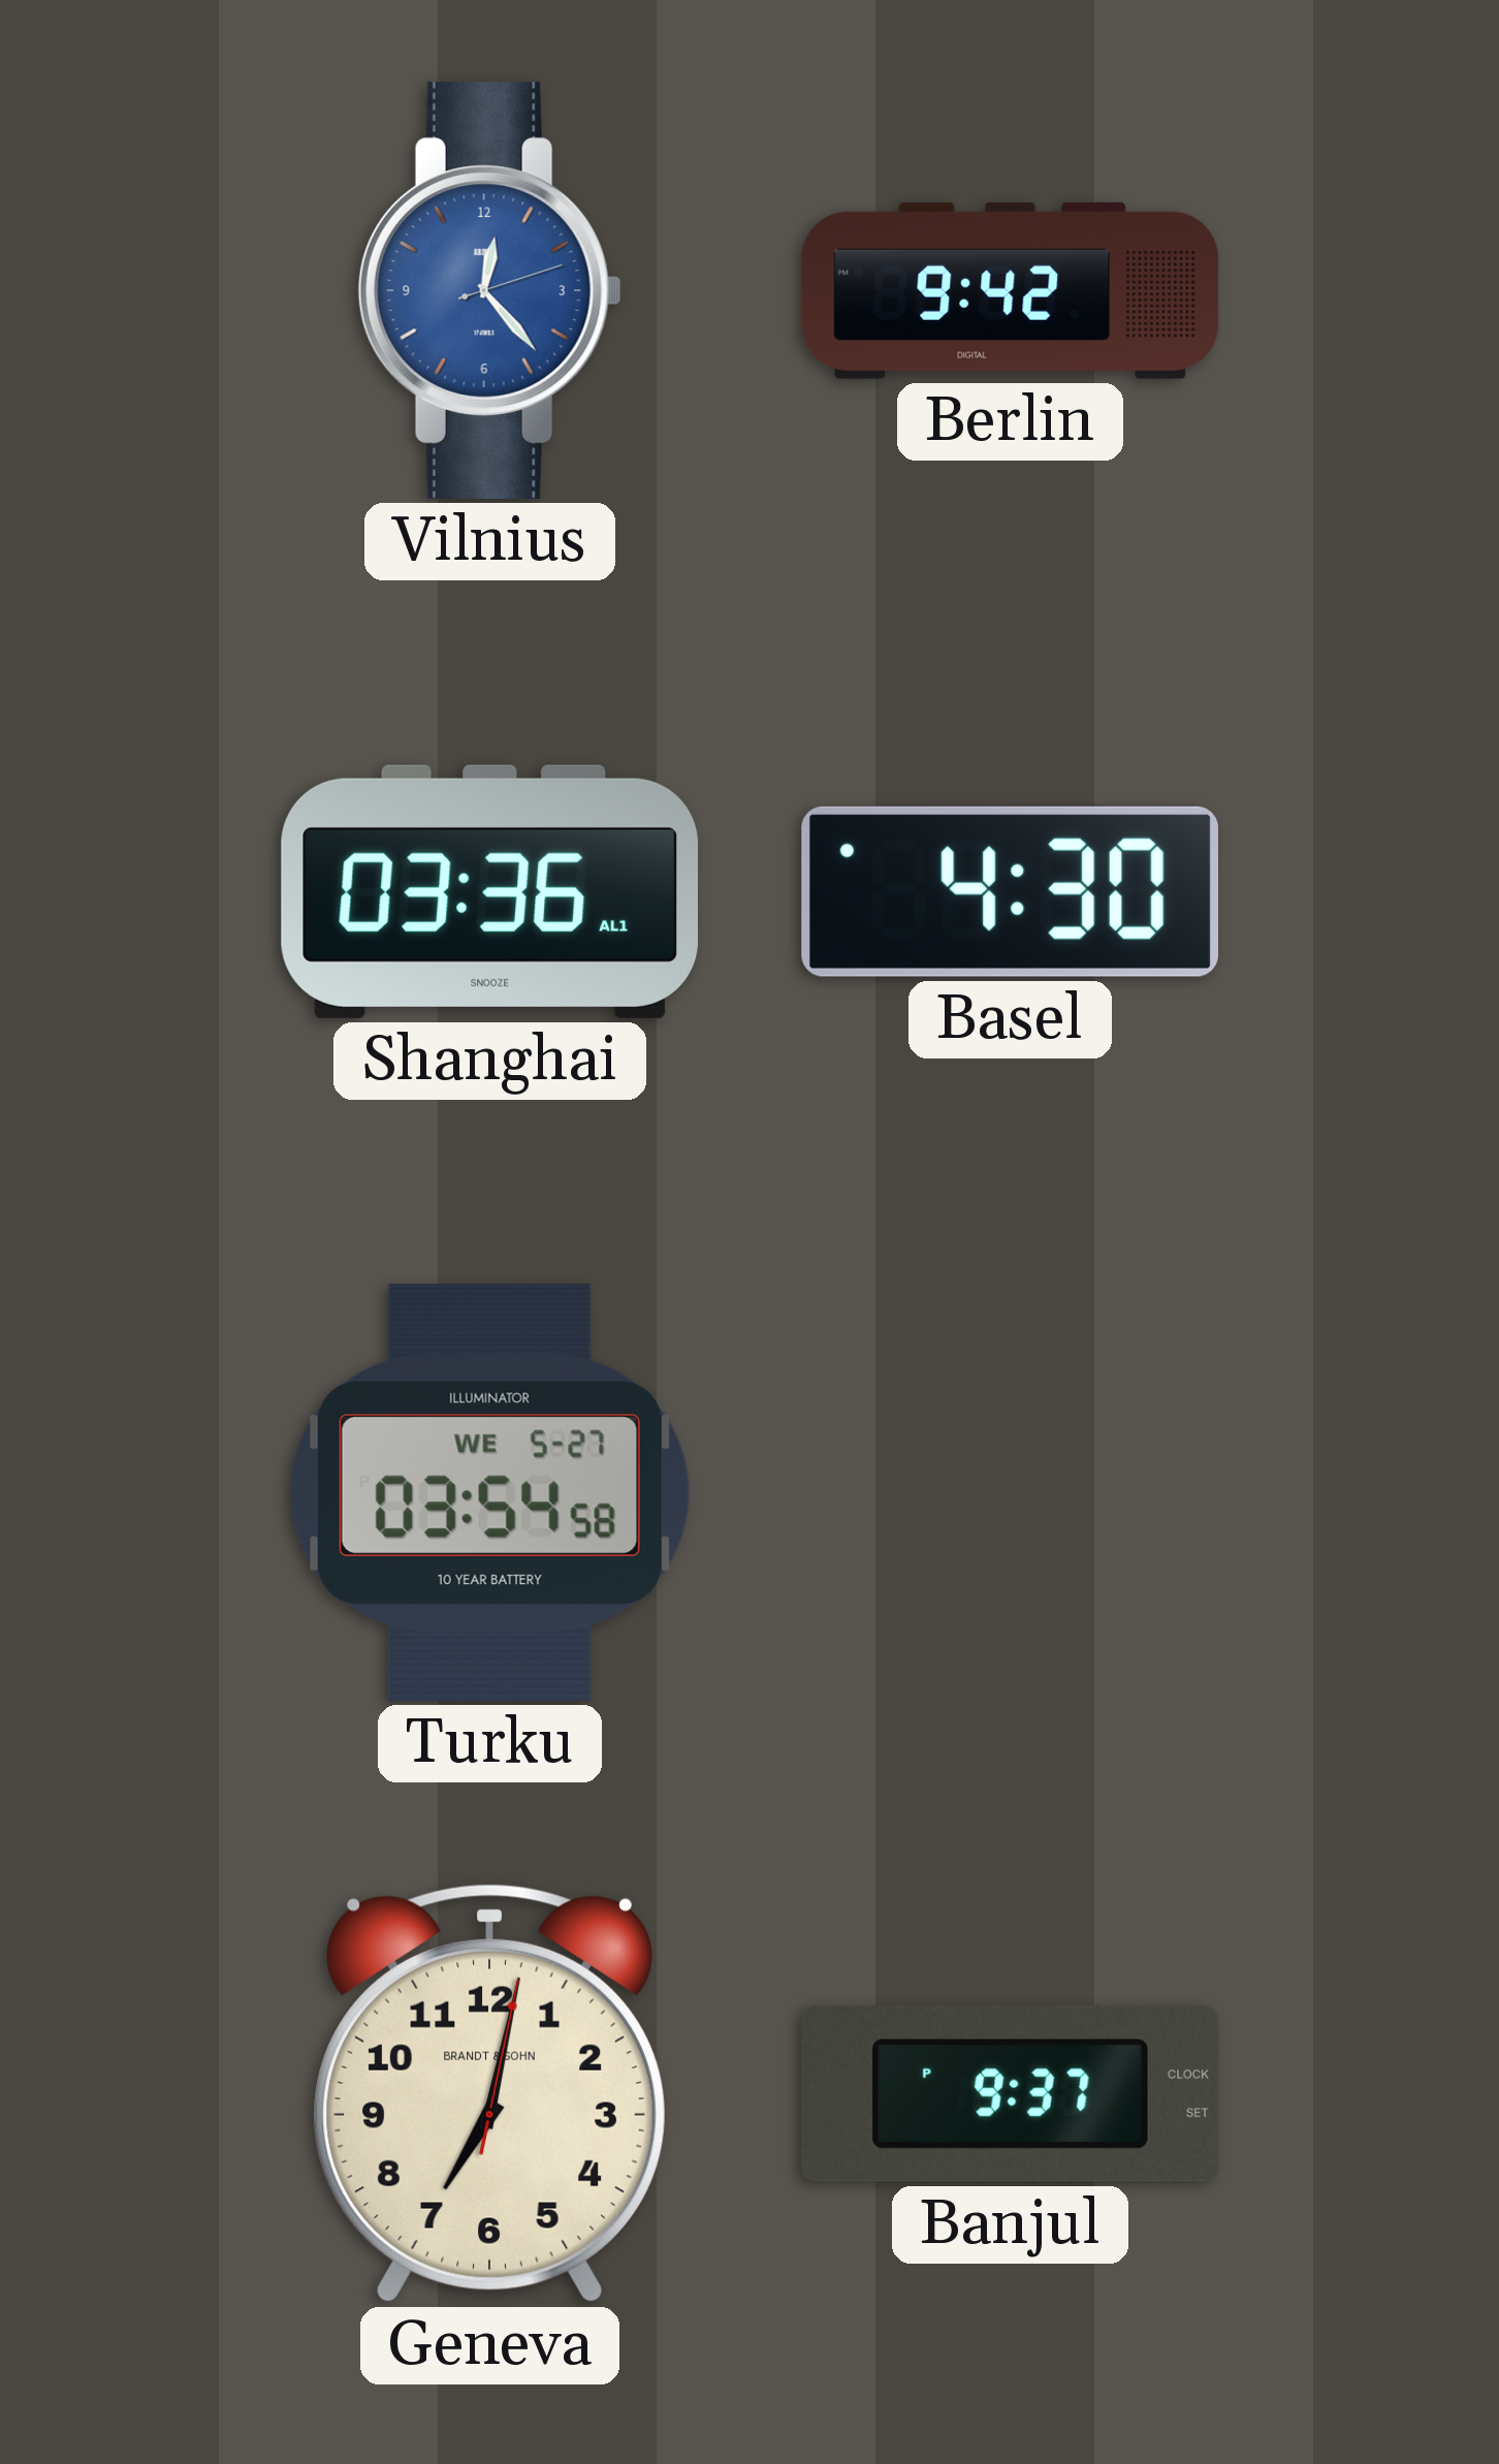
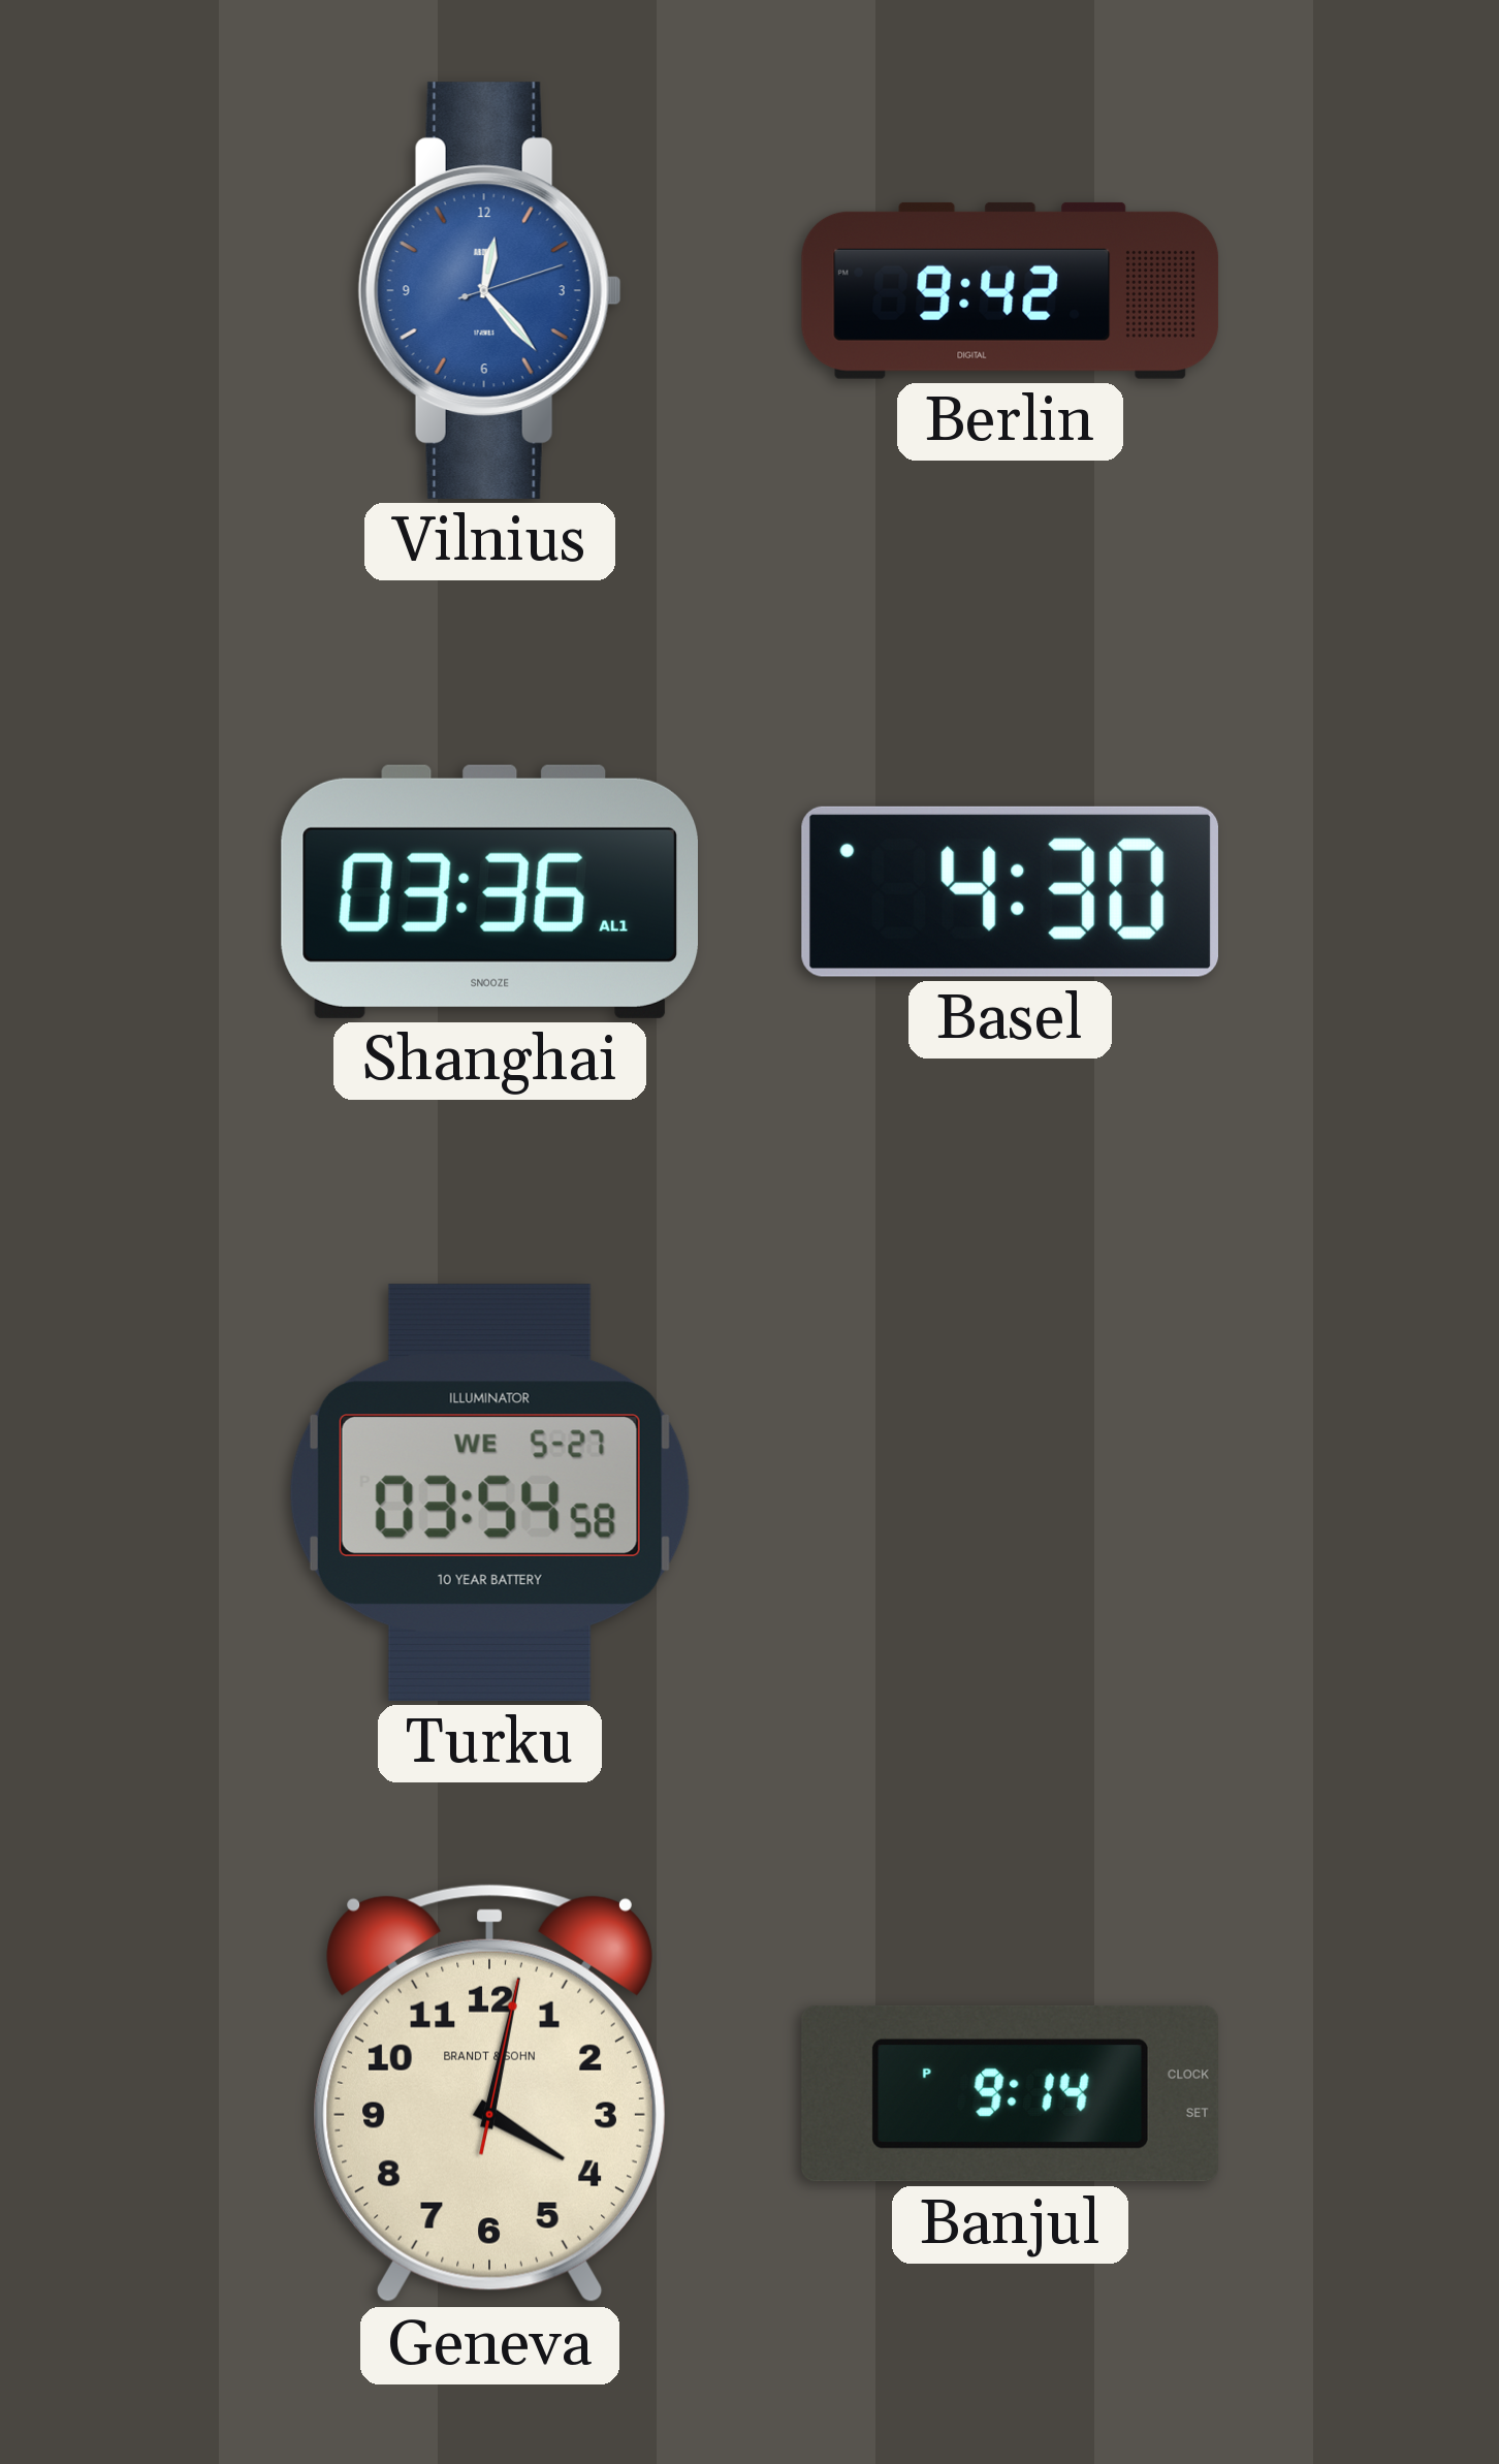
Geneva: 7:02 -> 4:02
Banjul: 9:37 -> 9:14
